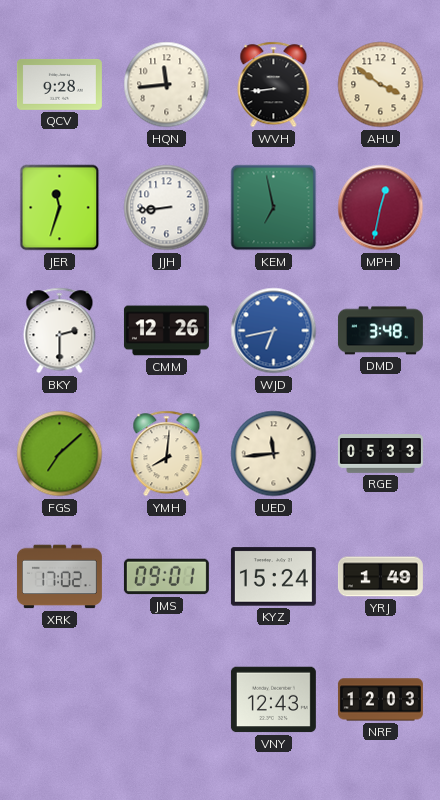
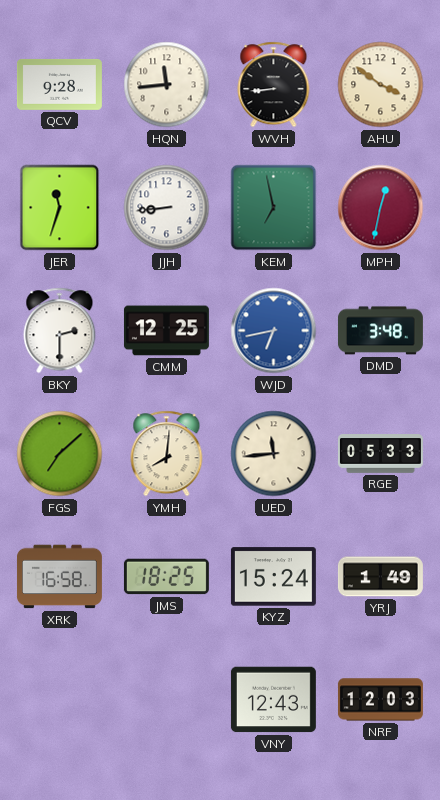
CMM: 12:26 -> 12:25
XRK: 17:02 -> 16:58
JMS: 09:01 -> 18:25
